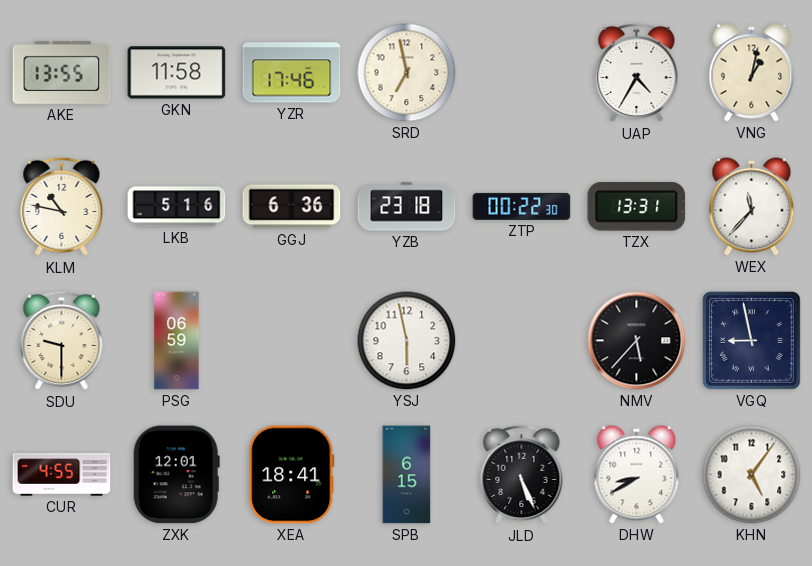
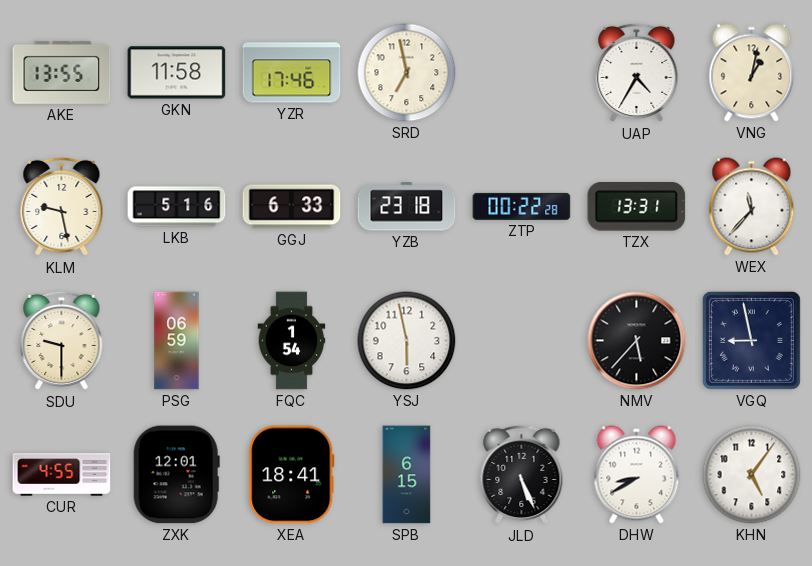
KLM: 10:47 -> 9:28
GGJ: 6:36 -> 6:33
ZTP: 00:22:30 -> 00:22:28
FQC: none -> 1:54
